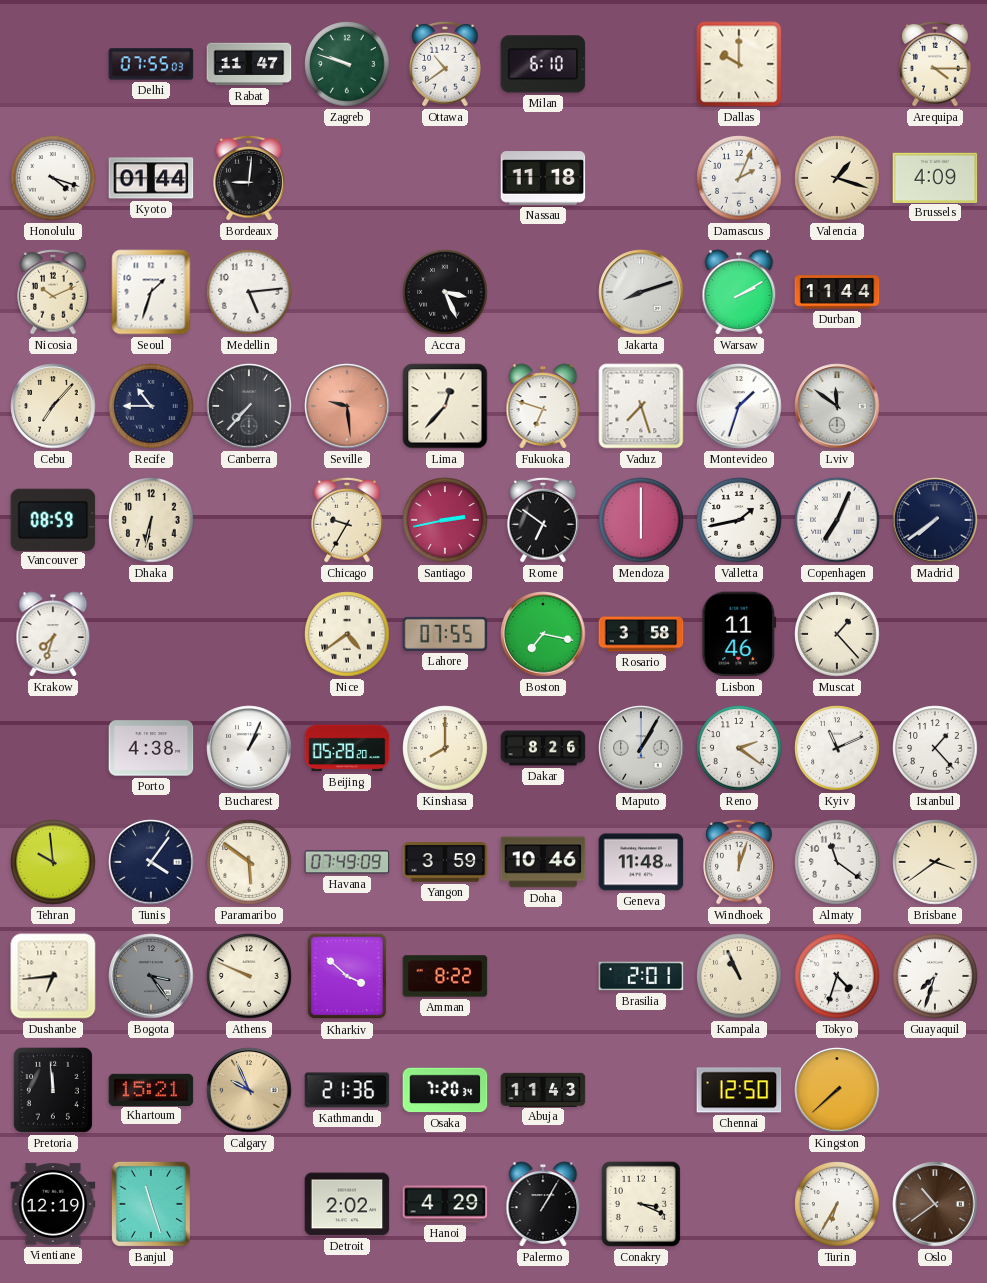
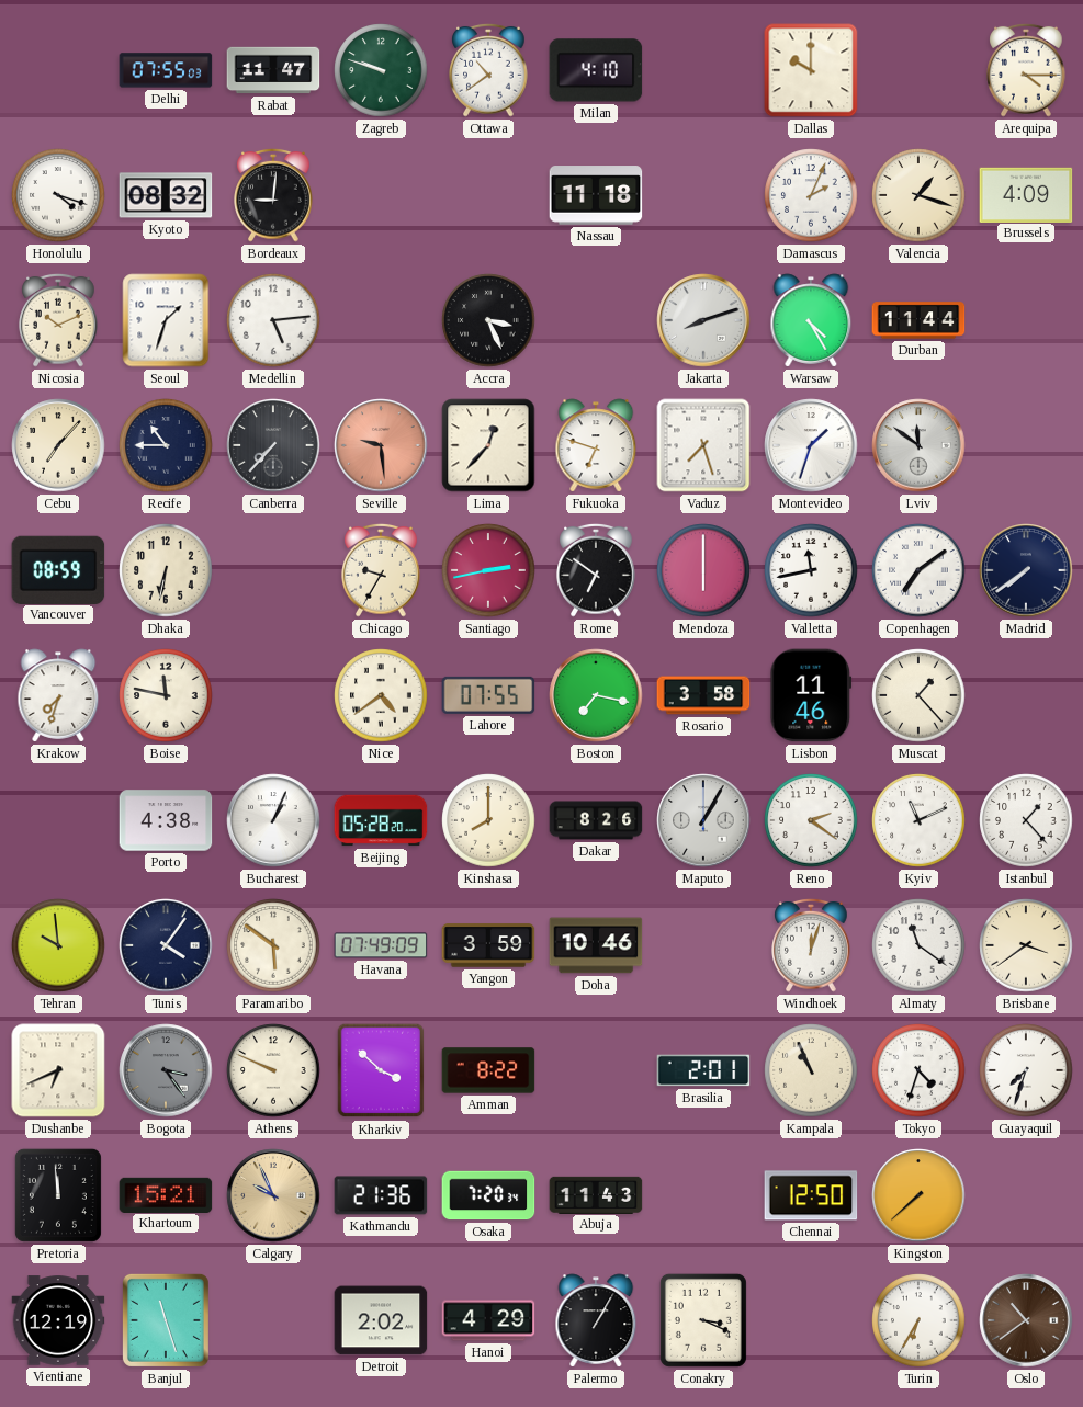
Milan: 6:10 -> 4:10
Kyoto: 01:44 -> 08:32
Warsaw: 2:10 -> 4:25
Valletta: 1:43 -> 11:43
Copenhagen: 7:04 -> 7:09
Boise: none -> 11:47
Geneva: 11:48 -> none
Dushanbe: 6:44 -> 6:41
